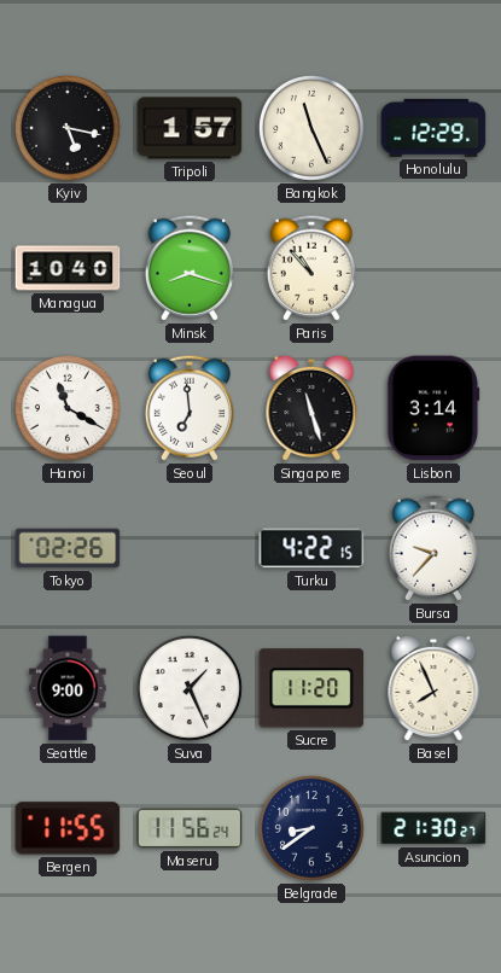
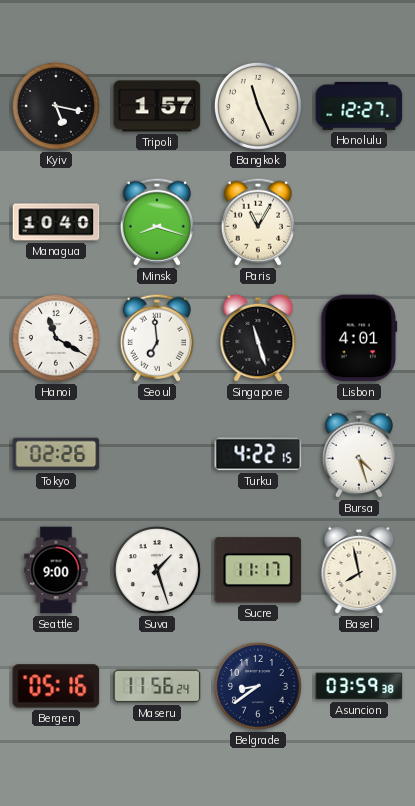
Honolulu: 12:29 -> 12:27
Paris: 10:53 -> 11:05
Lisbon: 3:14 -> 4:01
Bursa: 9:37 -> 4:27
Suva: 1:26 -> 1:27
Sucre: 11:20 -> 11:17
Basel: 7:56 -> 7:58
Bergen: 11:55 -> 05:16
Asuncion: 21:30 -> 03:59
